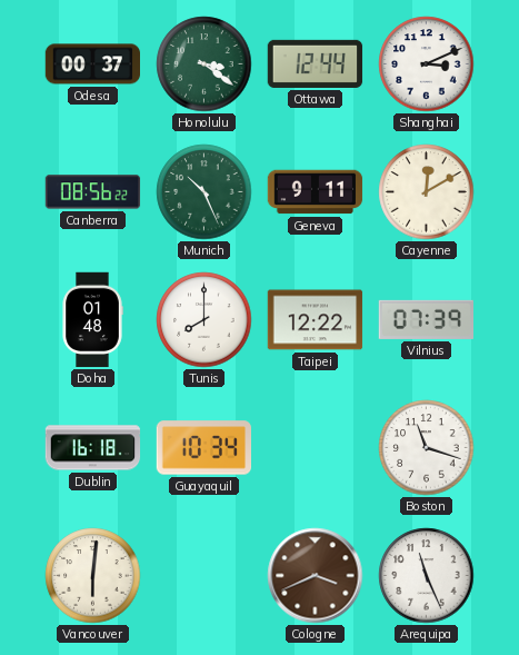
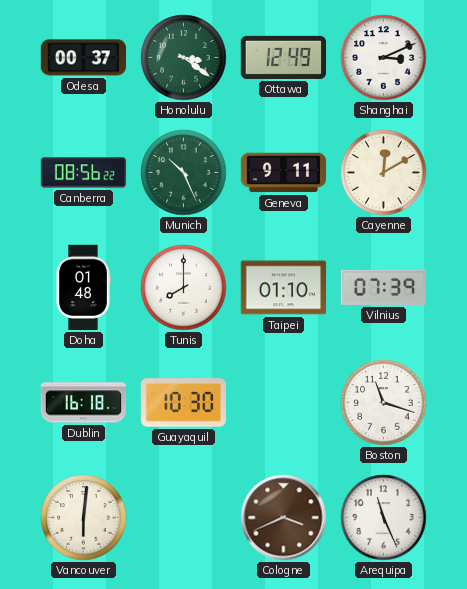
Ottawa: 12:44 -> 12:49
Taipei: 12:22 -> 01:10
Guayaquil: 10:34 -> 10:30
